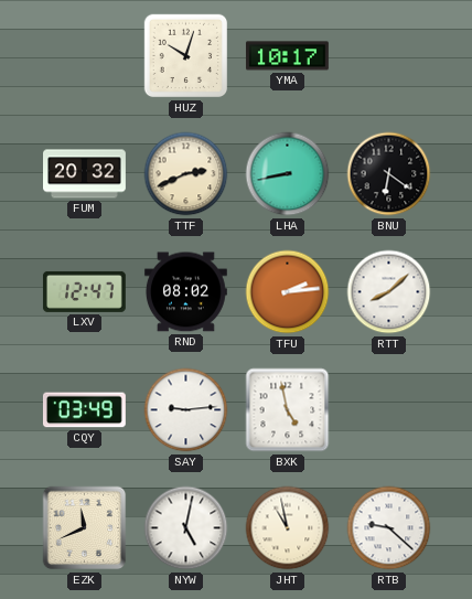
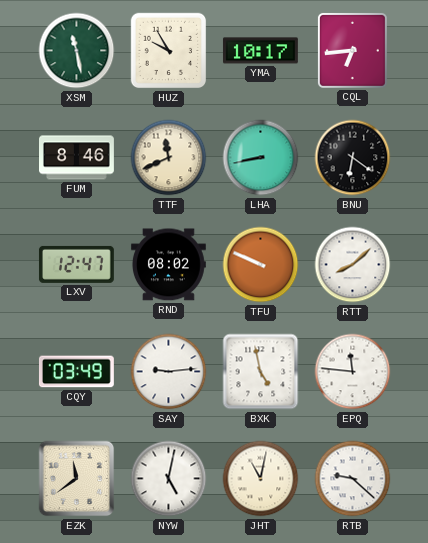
XSM: none -> 11:28
HUZ: 10:03 -> 9:55
CQL: none -> 6:44
FUM: 20:32 -> 8:46
TTF: 2:41 -> 11:41
TFU: 2:14 -> 9:49
EPQ: none -> 11:46
EZK: 11:41 -> 11:39
JHT: 10:58 -> 11:02
